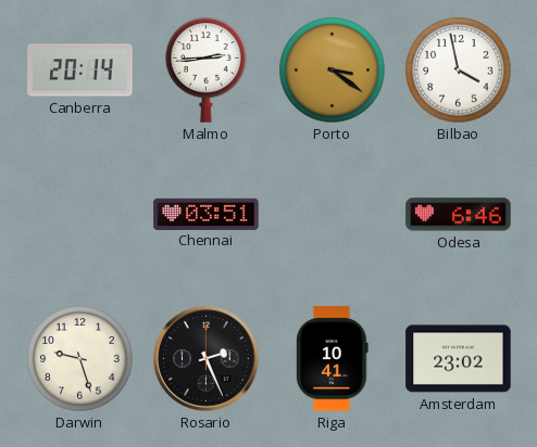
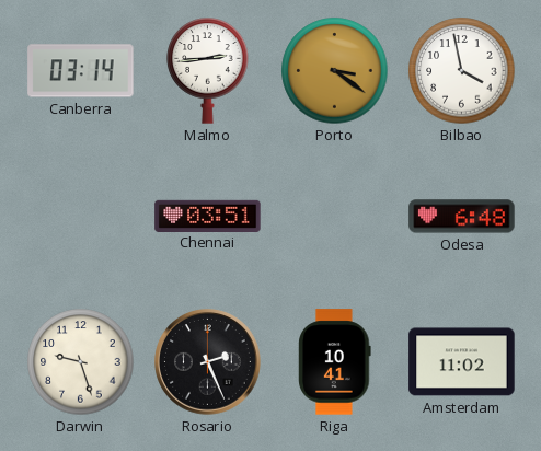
Canberra: 20:14 -> 03:14
Odesa: 6:46 -> 6:48
Amsterdam: 23:02 -> 11:02
